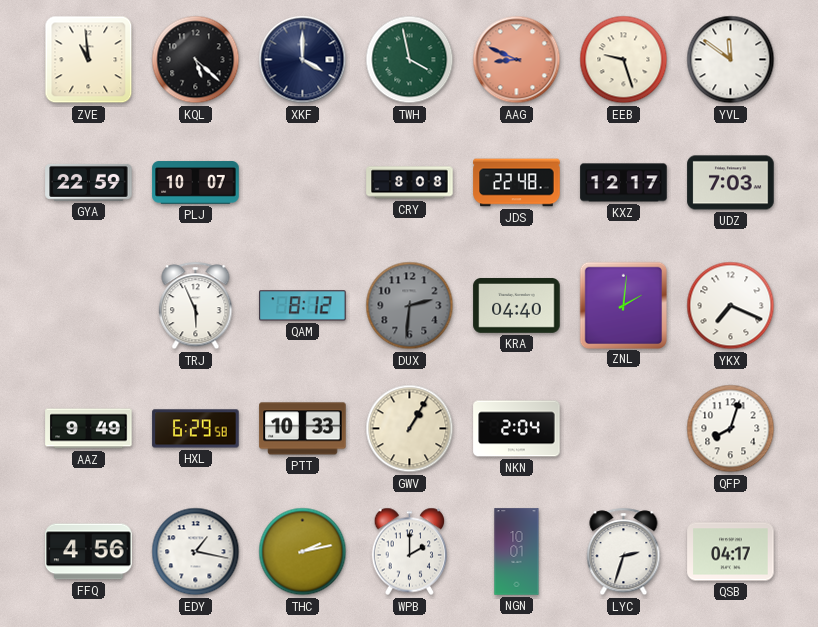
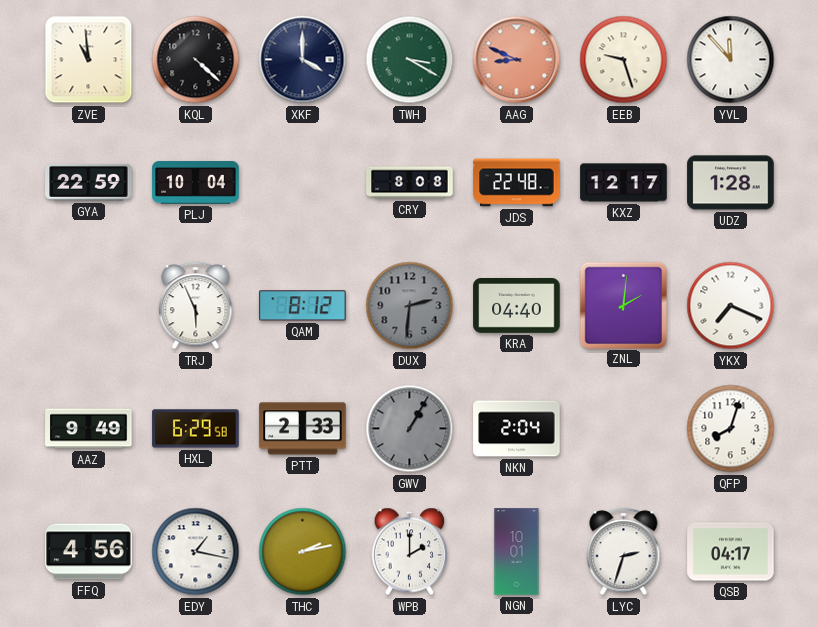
KQL: 5:22 -> 4:22
TWH: 3:58 -> 3:20
YVL: 11:51 -> 11:53
PLJ: 10:07 -> 10:04
UDZ: 7:03 -> 1:28
PTT: 10:33 -> 2:33
GWV dial: cream -> grey
